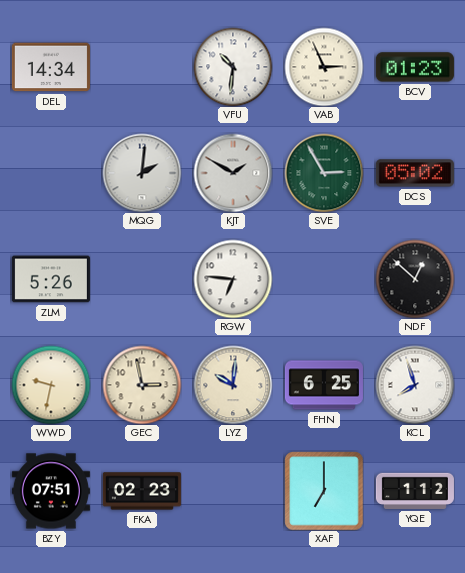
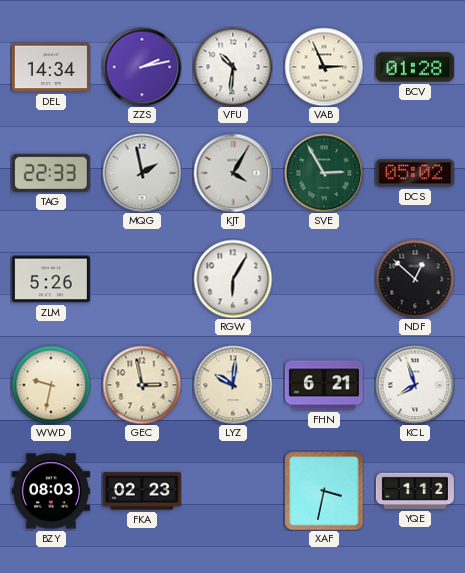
ZZS: none -> 2:13
BCV: 01:23 -> 01:28
TAG: none -> 22:33
MQG: 2:01 -> 1:58
KJT: 1:50 -> 4:05
RGW: 6:46 -> 6:05
FHN: 6:25 -> 6:21
BZY: 07:51 -> 08:03
XAF: 7:00 -> 3:32
